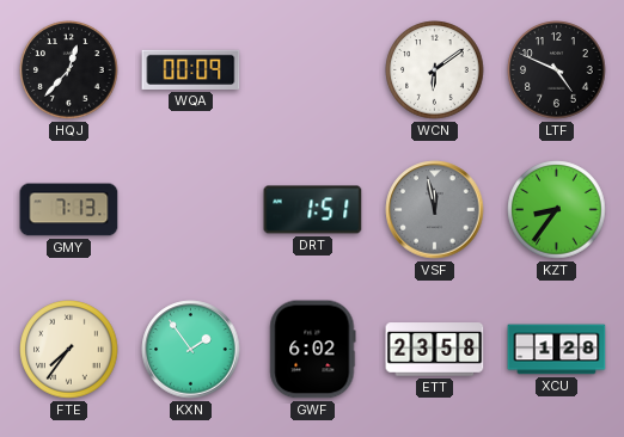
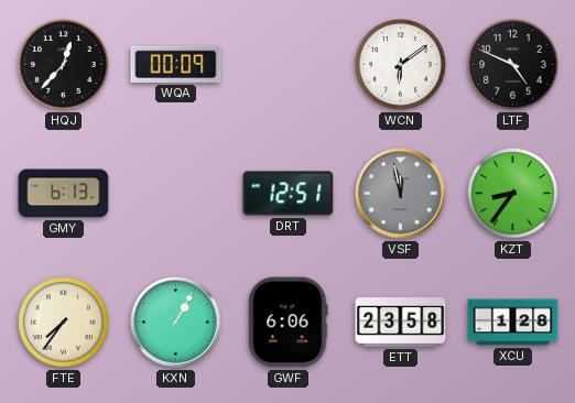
GMY: 7:13 -> 6:13
DRT: 1:51 -> 12:51
KXN: 1:54 -> 1:05
GWF: 6:02 -> 6:06
